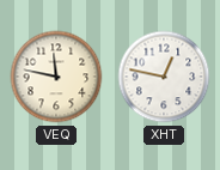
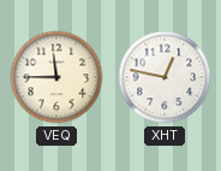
VEQ: 11:47 -> 11:45
